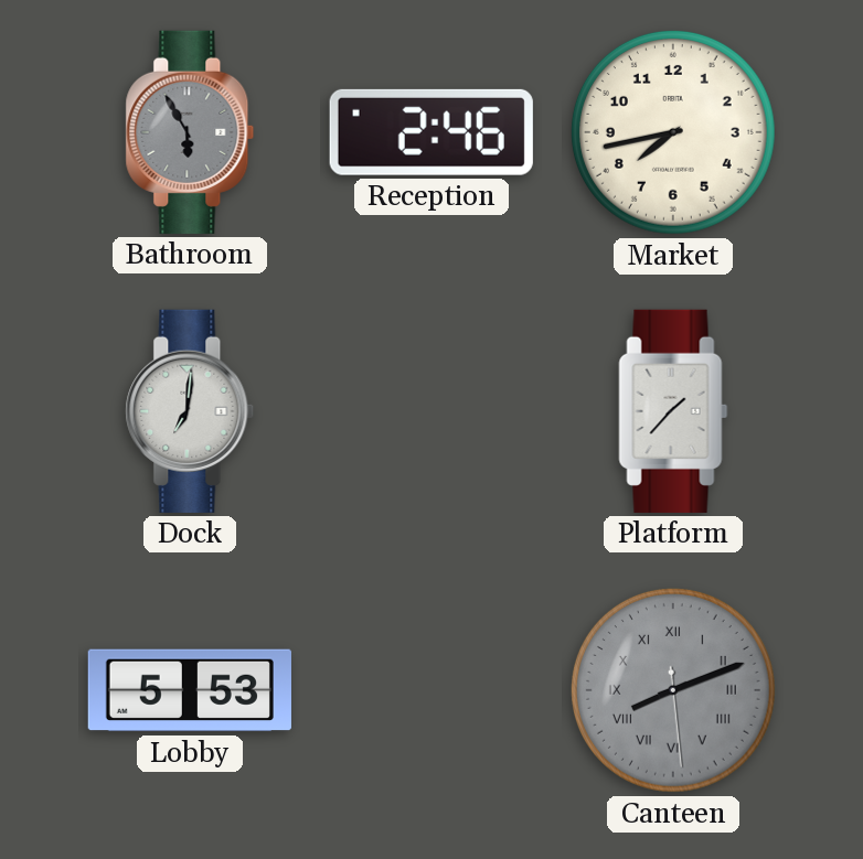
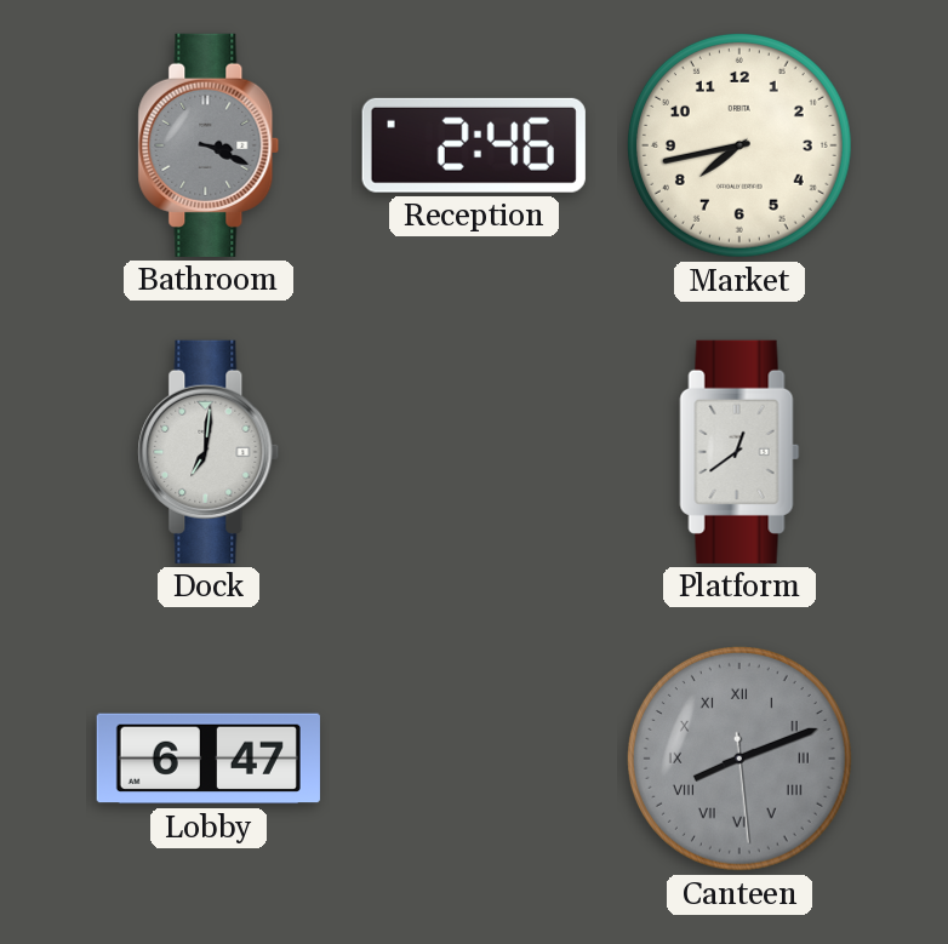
Bathroom: 5:55 -> 3:19
Platform: 1:37 -> 12:39
Lobby: 5:53 -> 6:47
